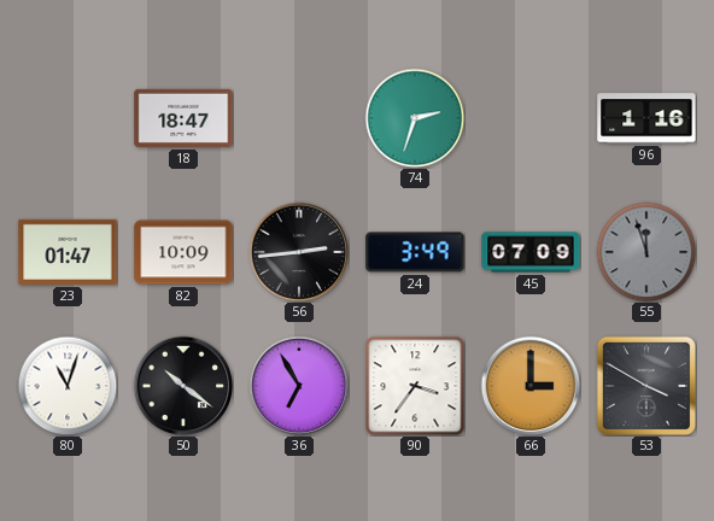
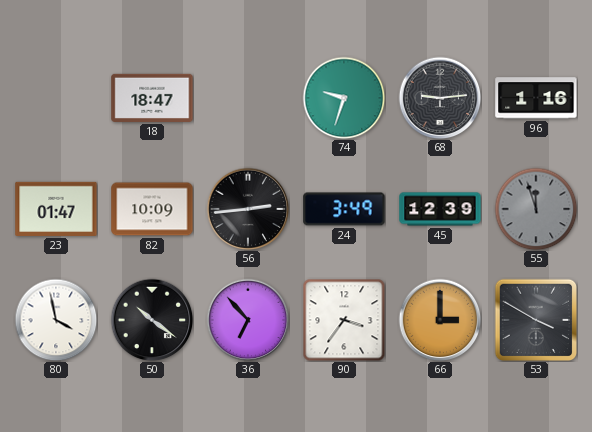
74: 2:33 -> 9:33
68: none -> 9:14
45: 07:09 -> 12:39
80: 11:03 -> 3:58
36: 6:55 -> 6:53
